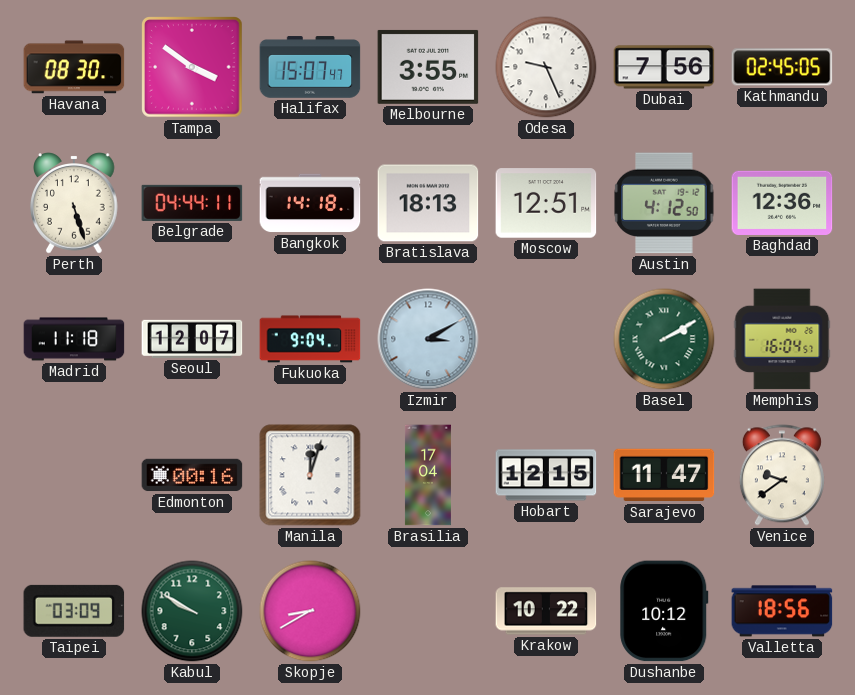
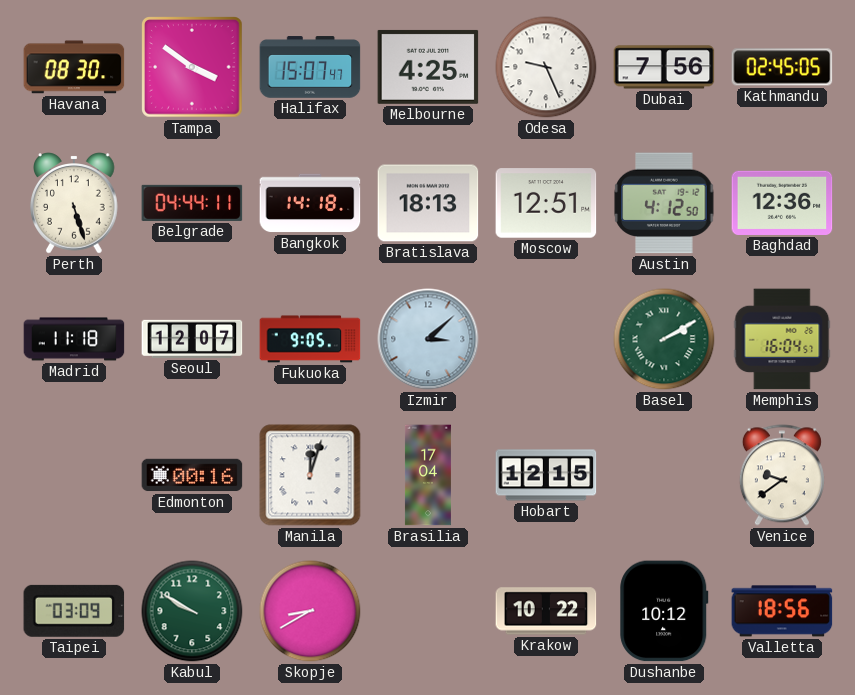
Melbourne: 3:55 -> 4:25
Fukuoka: 9:04 -> 9:05
Izmir: 3:10 -> 3:08
Sarajevo: 11:47 -> none
